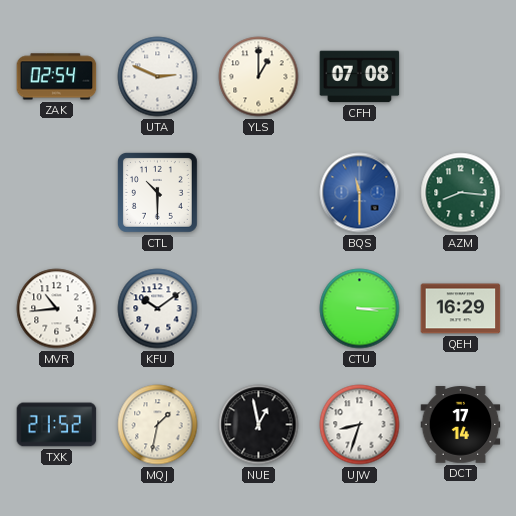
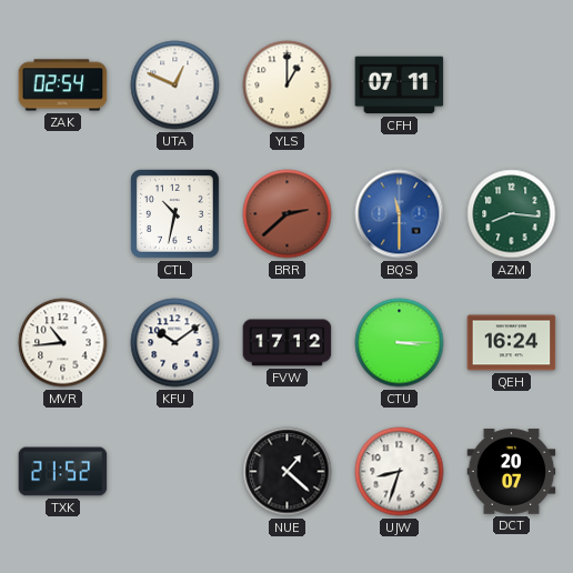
UTA: 2:49 -> 12:49
CFH: 07:08 -> 07:11
CTL: 10:30 -> 10:32
BRR: none -> 2:38
FVW: none -> 17:12
QEH: 16:29 -> 16:24
MQJ: 1:32 -> none
NUE: 12:58 -> 1:22
DCT: 17:14 -> 20:07
